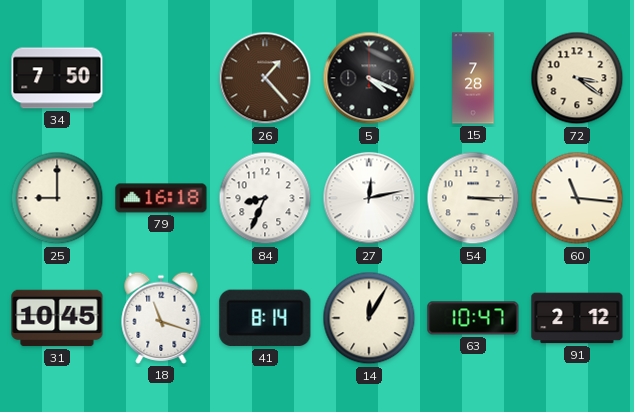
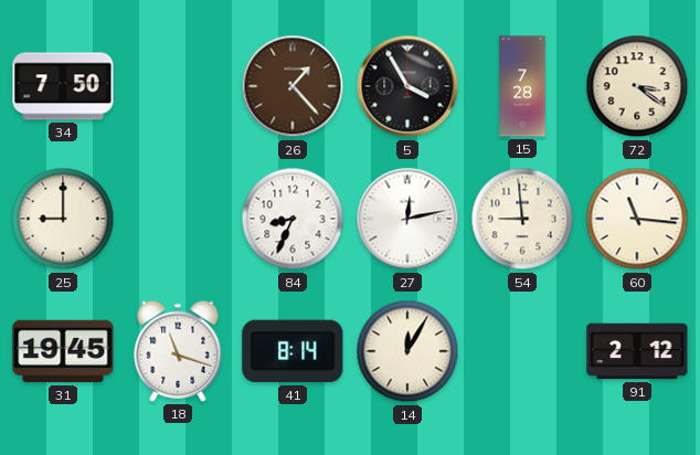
5: 4:19 -> 3:55
79: 16:18 -> none
54: 3:15 -> 8:59
31: 10:45 -> 19:45
63: 10:47 -> none
